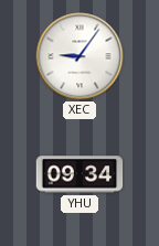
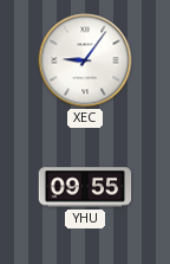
YHU: 09:34 -> 09:55
